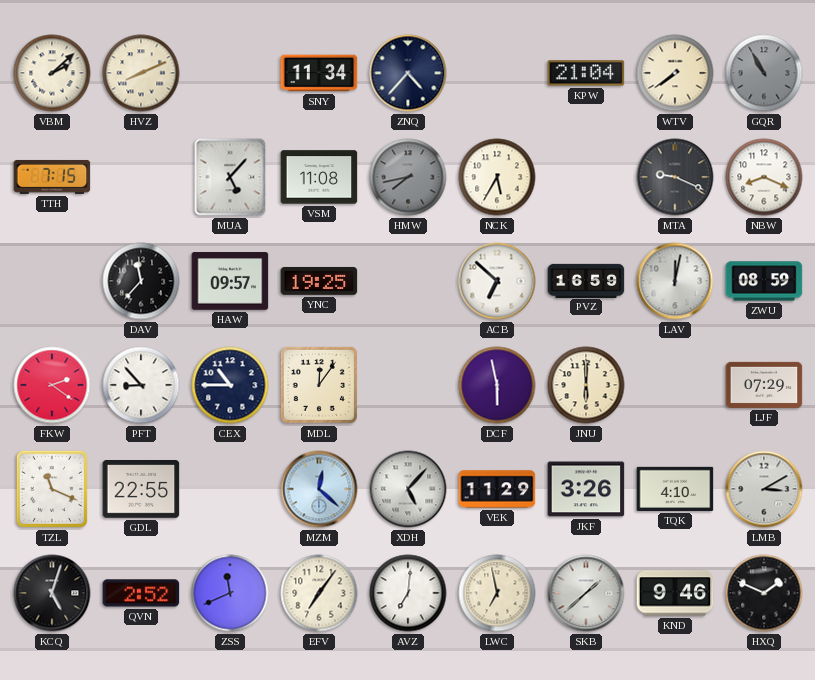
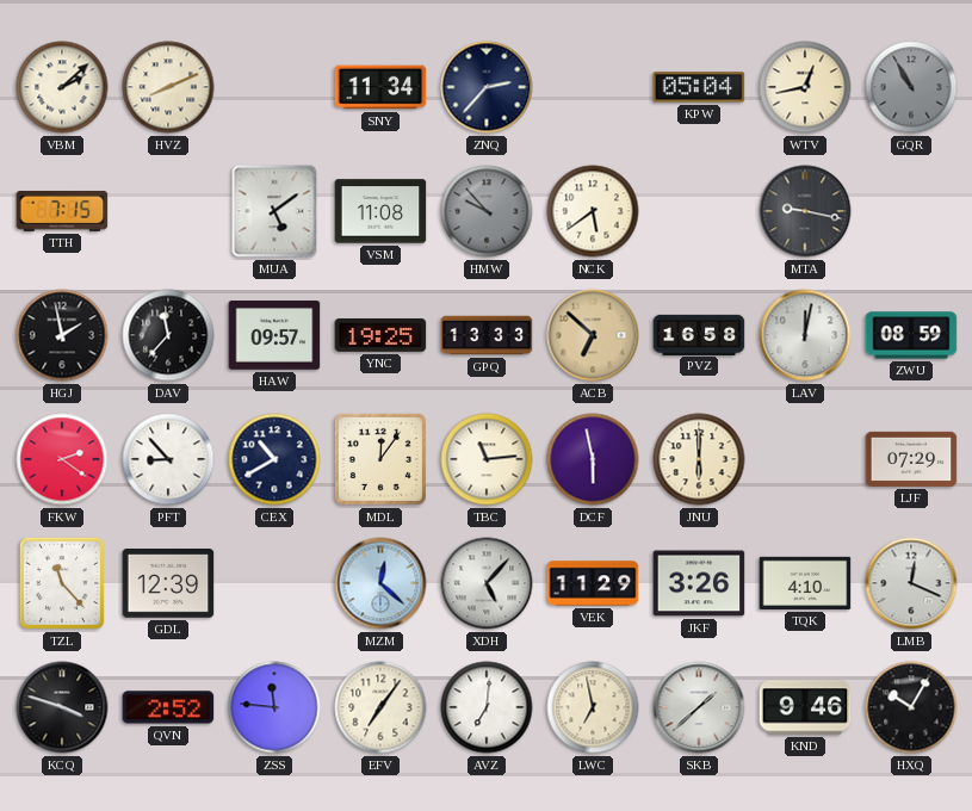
ZNQ: 4:37 -> 2:37
KPW: 21:04 -> 05:04
WTV: 7:39 -> 12:43
MUA: 5:07 -> 5:09
HMW: 7:43 -> 9:53
NCK: 5:35 -> 5:39
MTA: 9:19 -> 9:17
NBW: 8:19 -> none
HGJ: none -> 1:58
GPQ: none -> 13:33
ACB dial: white -> champagne
PVZ: 16:59 -> 16:58
CEX: 10:45 -> 10:40
TBC: none -> 11:14
TZL: 11:19 -> 11:23
GDL: 22:55 -> 12:39
LMB: 3:10 -> 12:19
KCQ: 5:03 -> 3:48
ZSS: 11:41 -> 11:46
HXQ: 1:49 -> 10:05
